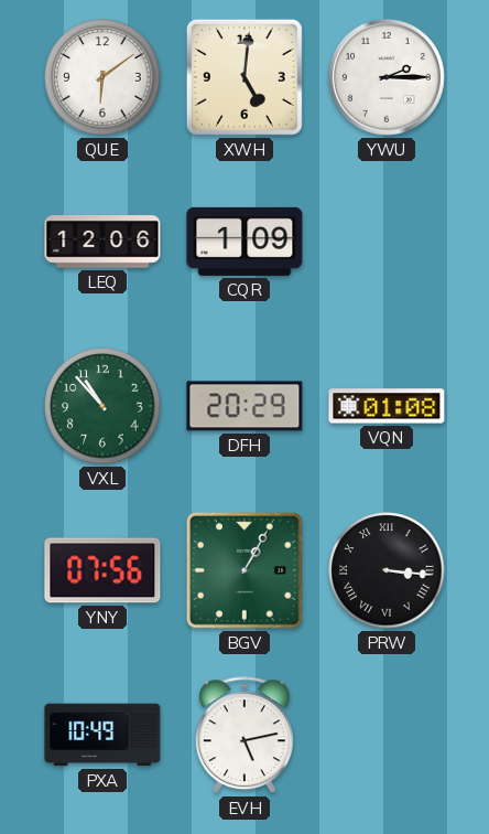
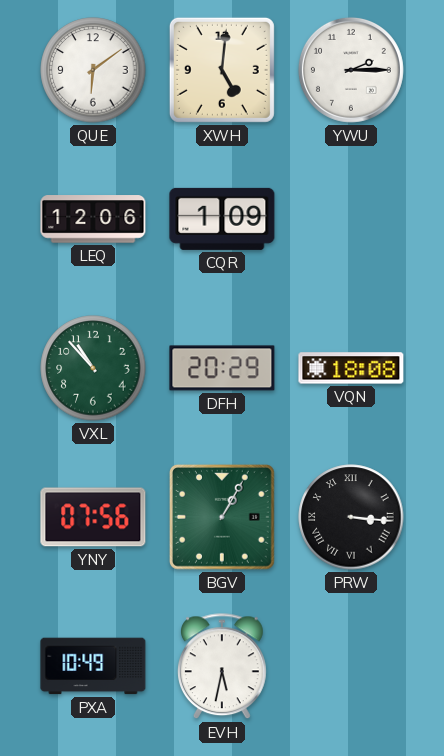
VQN: 01:08 -> 18:08
EVH: 5:13 -> 5:32
